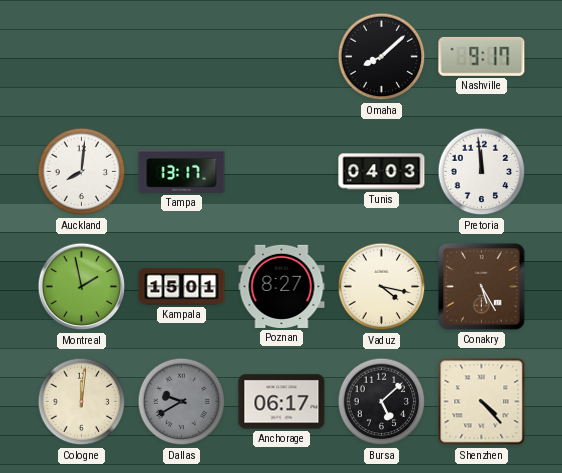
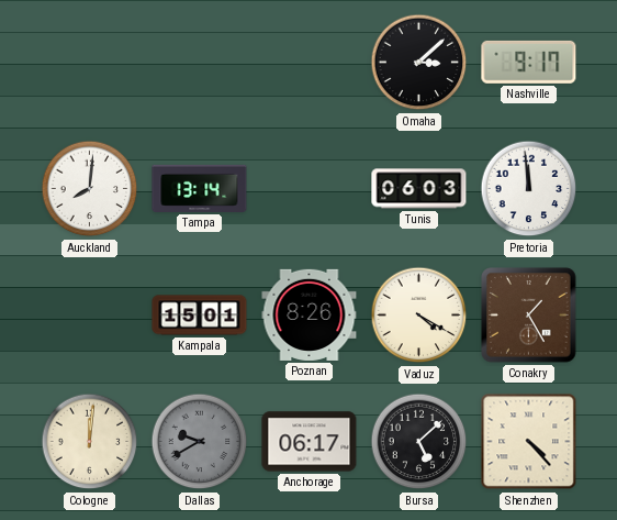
Omaha: 8:08 -> 3:08
Tampa: 13:17 -> 13:14
Tunis: 04:03 -> 06:03
Montreal: 1:58 -> none
Poznan: 8:27 -> 8:26
Vaduz: 4:17 -> 4:20
Conakry: 5:25 -> 1:25
